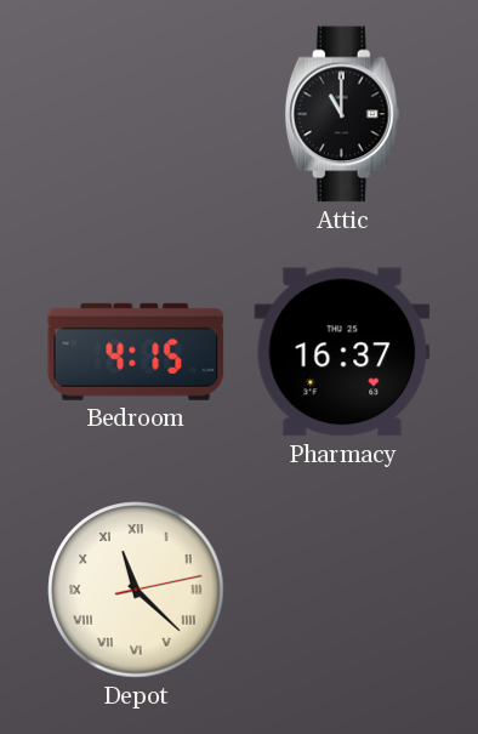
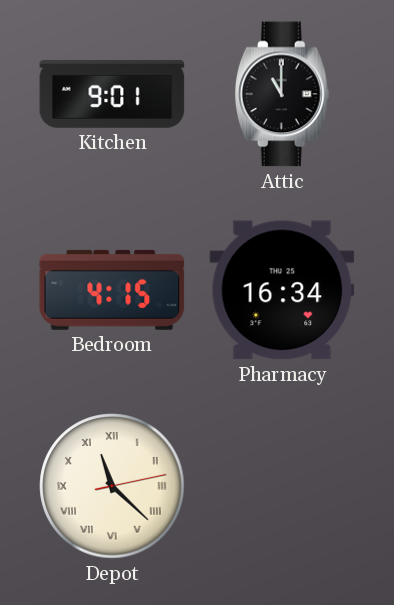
Kitchen: none -> 9:01
Pharmacy: 16:37 -> 16:34
